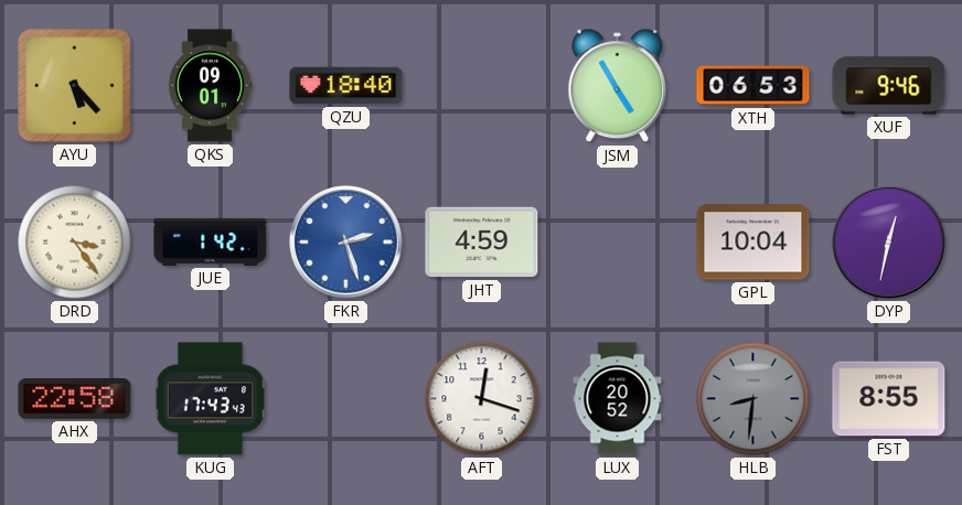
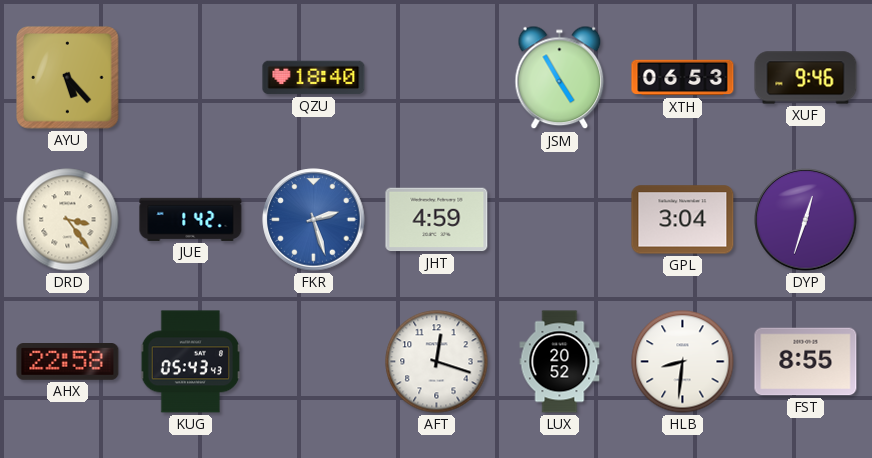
QKS: 09:01 -> none
GPL: 10:04 -> 3:04
DYP: 12:32 -> 12:33
KUG: 17:43 -> 05:43
HLB dial: grey -> white
